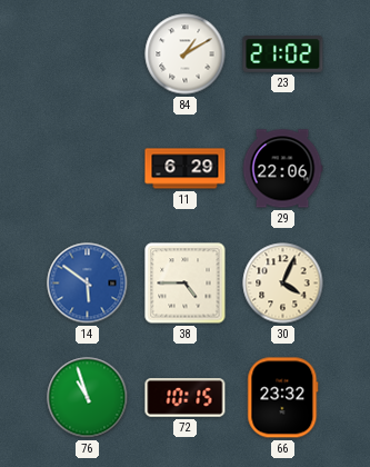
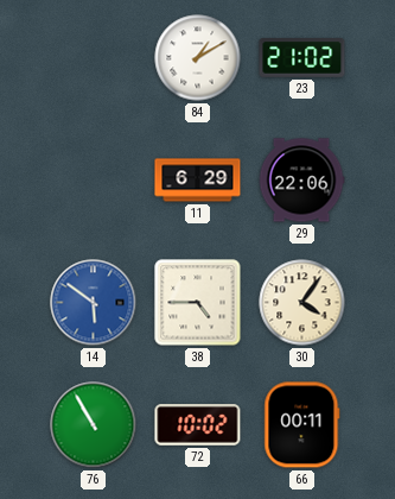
30: 4:04 -> 4:06
76: 10:57 -> 10:55
72: 10:15 -> 10:02
66: 23:32 -> 00:11
